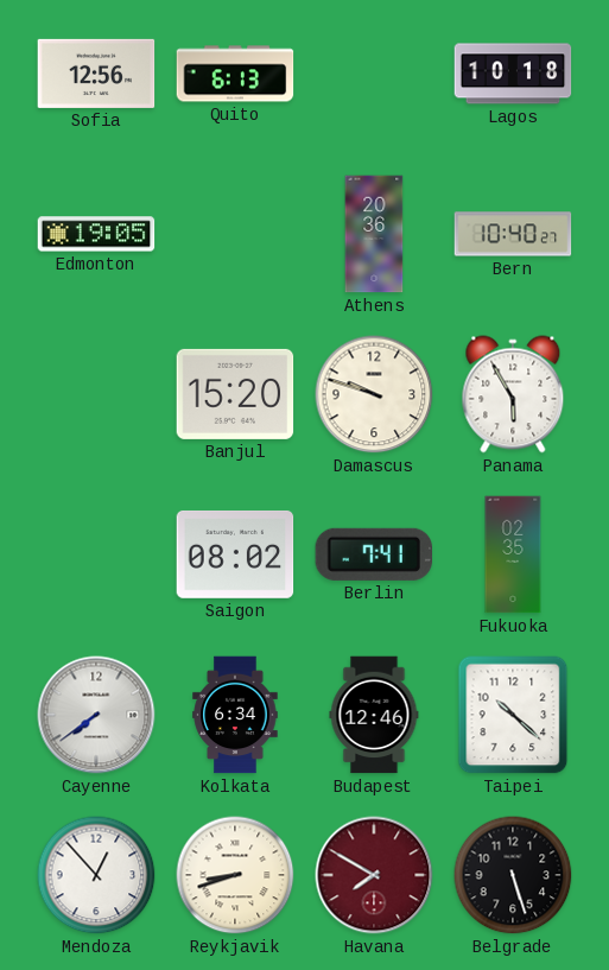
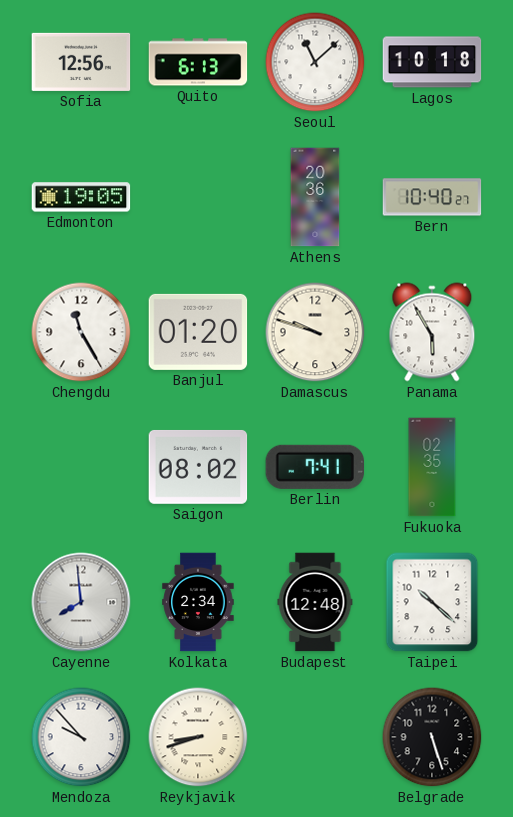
Seoul: none -> 11:08
Chengdu: none -> 11:25
Banjul: 15:20 -> 01:20
Cayenne: 7:39 -> 7:59
Kolkata: 6:34 -> 2:34
Budapest: 12:46 -> 12:48
Mendoza: 12:53 -> 9:53
Havana: 7:50 -> none
